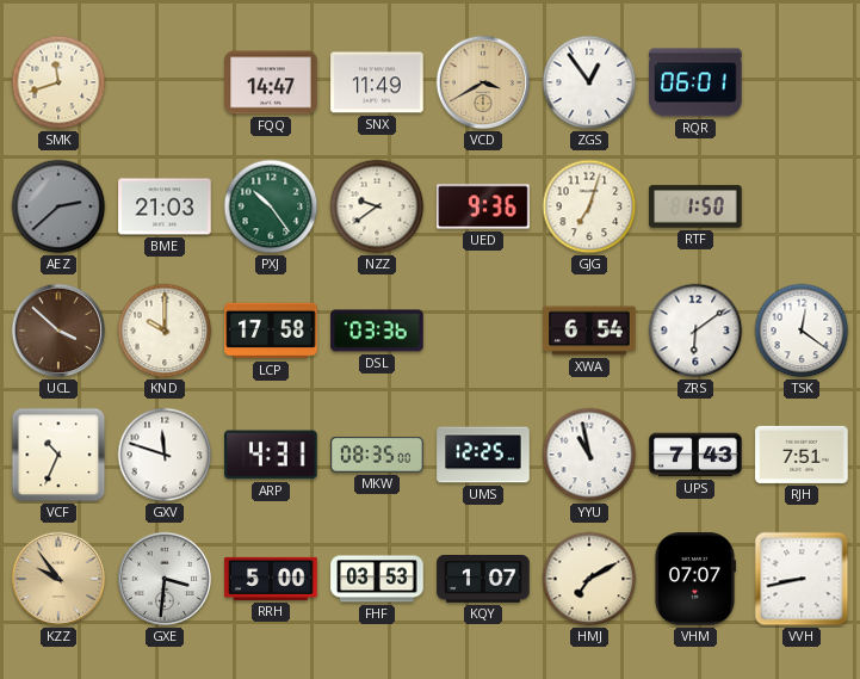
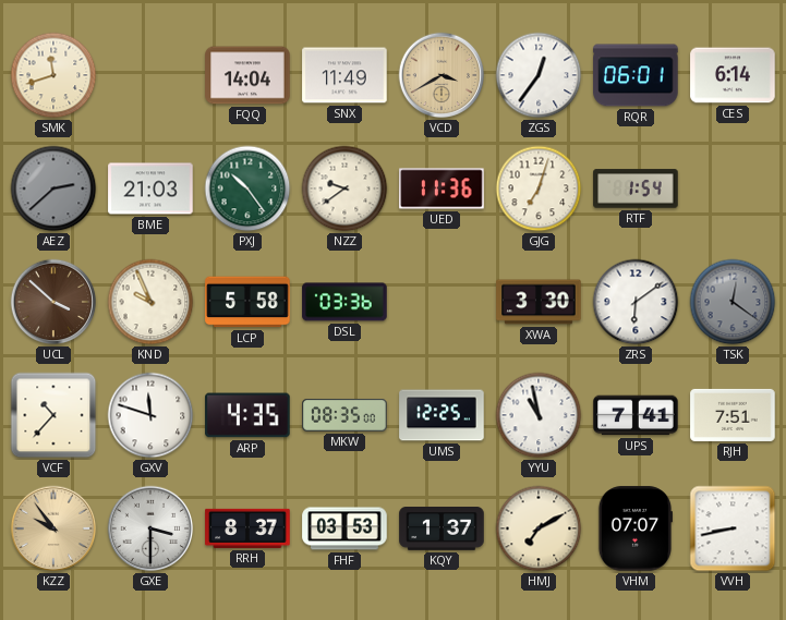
FQQ: 14:47 -> 14:04
ZGS: 12:54 -> 12:36
CES: none -> 6:14
UED: 9:36 -> 11:36
RTF: 1:50 -> 1:54
KND: 10:00 -> 9:56
LCP: 17:58 -> 5:58
XWA: 6:54 -> 3:30
TSK dial: white -> grey
VCF: 10:34 -> 10:37
ARP: 4:31 -> 4:35
UPS: 7:43 -> 7:41
GXE: 3:31 -> 3:30
RRH: 5:00 -> 8:37
KQY: 1:07 -> 1:37
